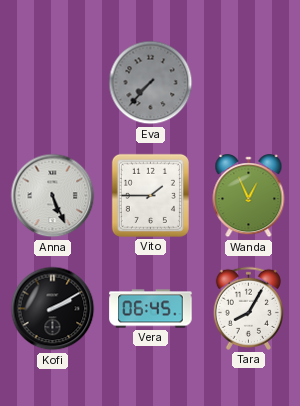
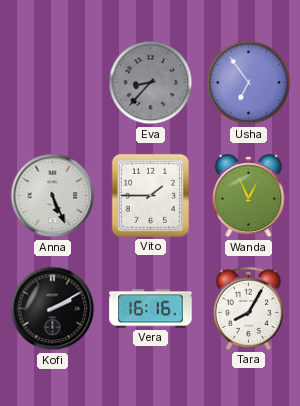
Eva: 7:37 -> 8:37
Usha: none -> 6:54
Vera: 06:45 -> 16:16
